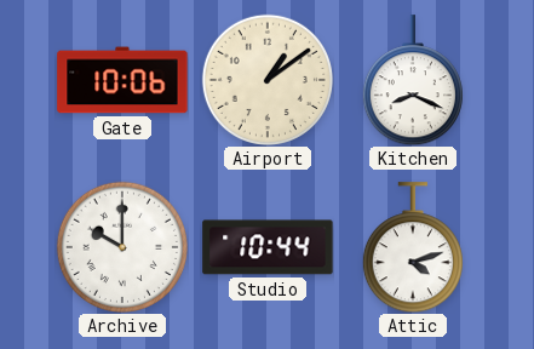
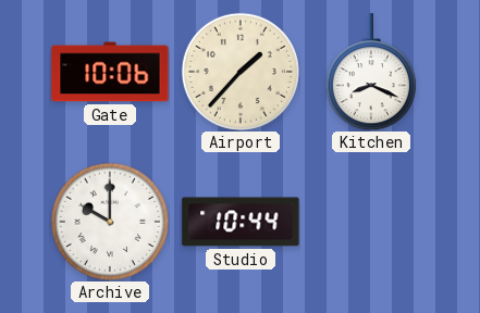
Airport: 1:09 -> 1:37
Attic: 4:12 -> none
